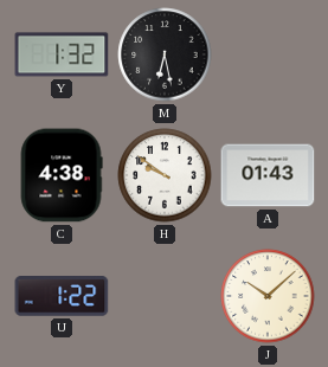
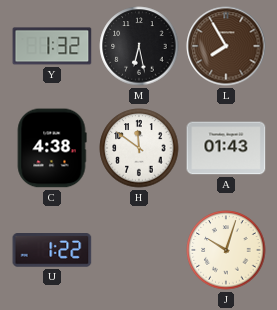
L: none -> 7:55
H: 9:51 -> 11:51
J: 10:08 -> 10:03
